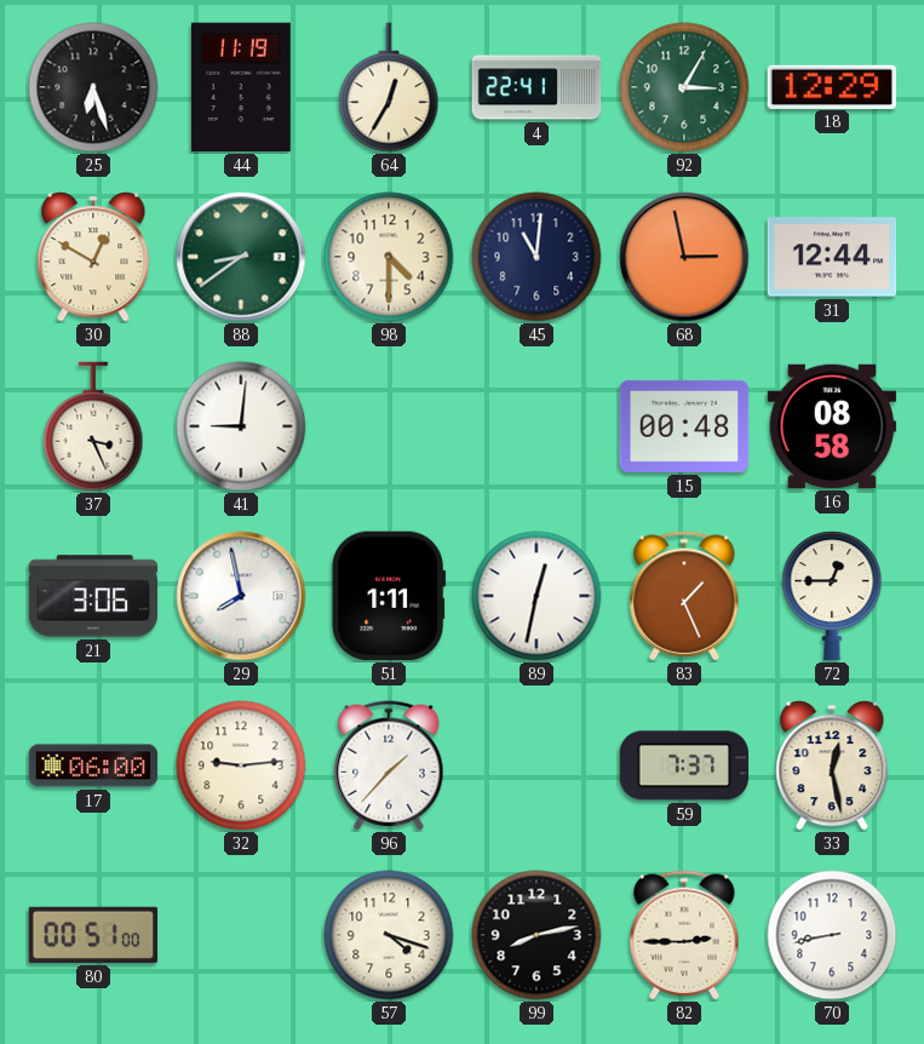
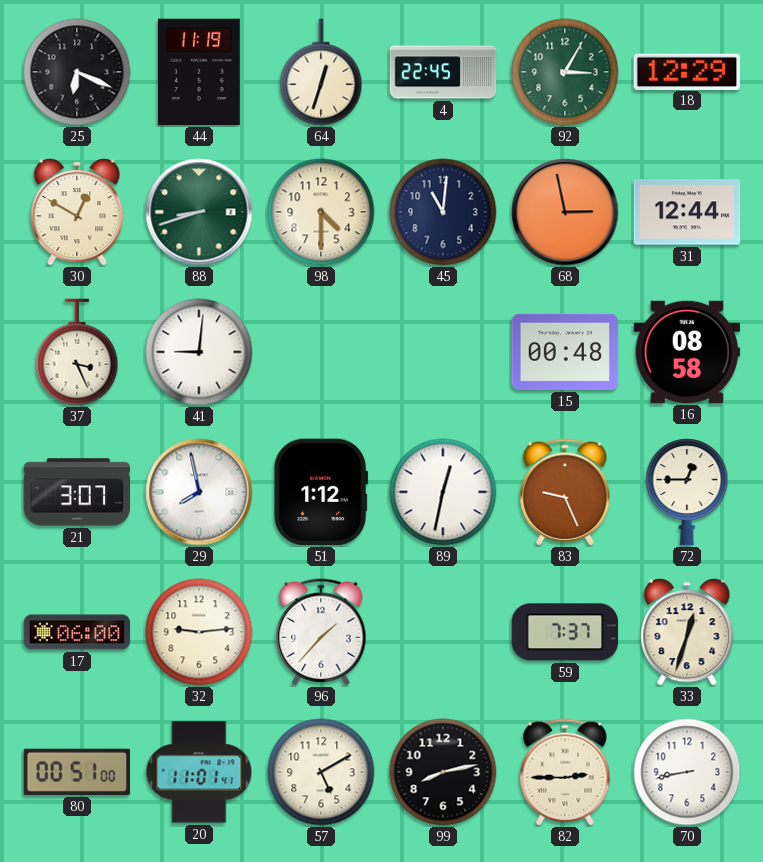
25: 6:27 -> 6:19
64: 12:35 -> 12:33
4: 22:41 -> 22:45
88: 8:39 -> 8:42
21: 3:06 -> 3:07
51: 1:11 -> 1:12
83: 1:26 -> 9:26
33: 12:28 -> 12:33
20: none -> 11:01
57: 4:18 -> 5:10
